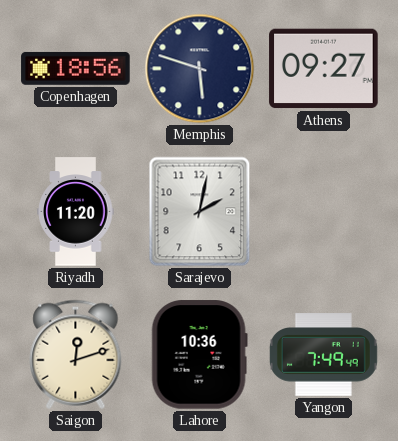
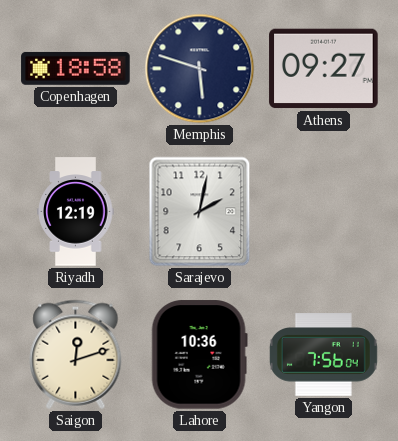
Copenhagen: 18:56 -> 18:58
Riyadh: 11:20 -> 12:19
Yangon: 7:49 -> 7:56
